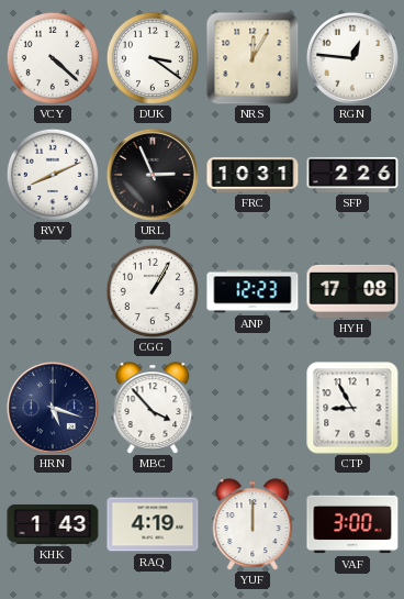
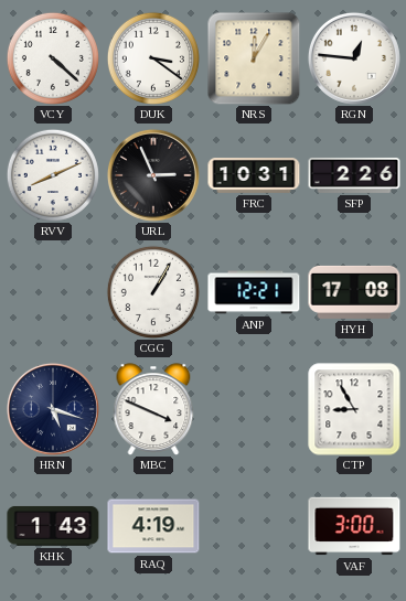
ANP: 12:23 -> 12:21
MBC: 3:53 -> 3:49
YUF: 12:00 -> none
